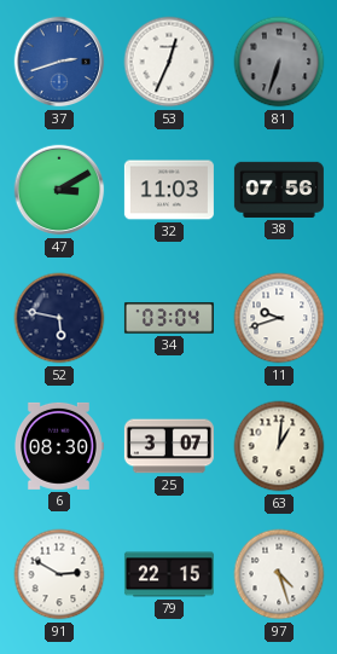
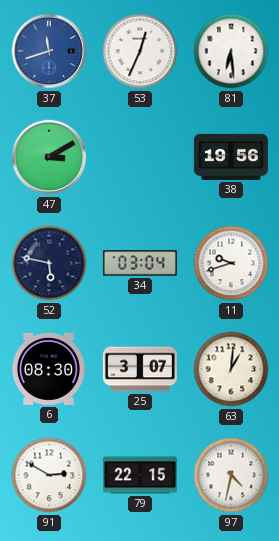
37: 2:42 -> 11:42
81: 6:33 -> 6:29
81 dial: grey -> white
32: 11:03 -> none
38: 07:56 -> 19:56
97: 4:27 -> 4:32
